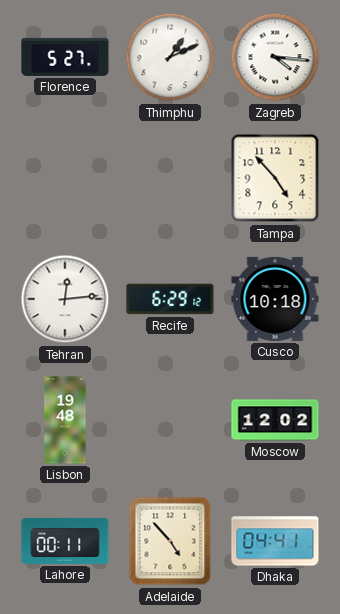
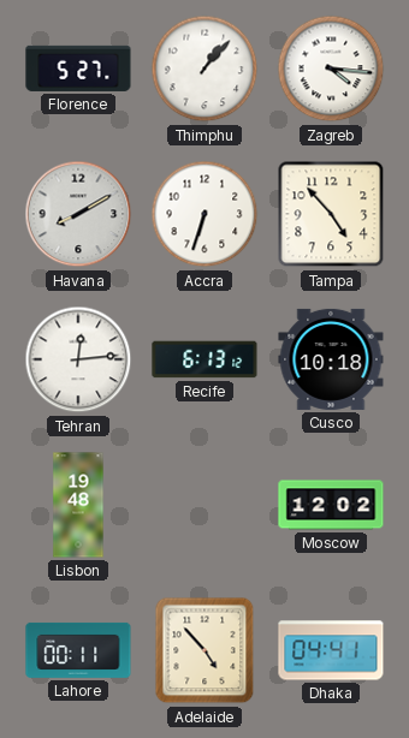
Thimphu: 1:11 -> 1:07
Havana: none -> 8:10
Accra: none -> 6:33
Recife: 6:29 -> 6:13
